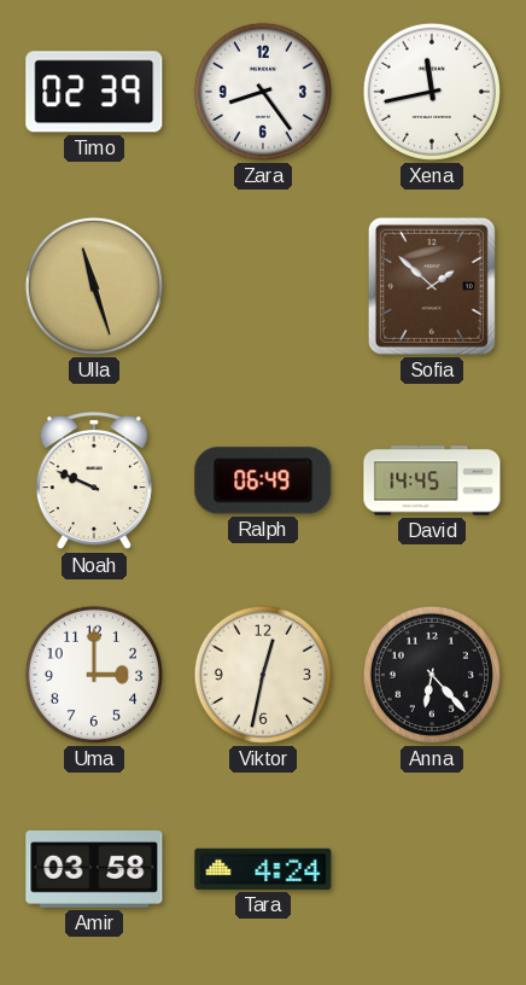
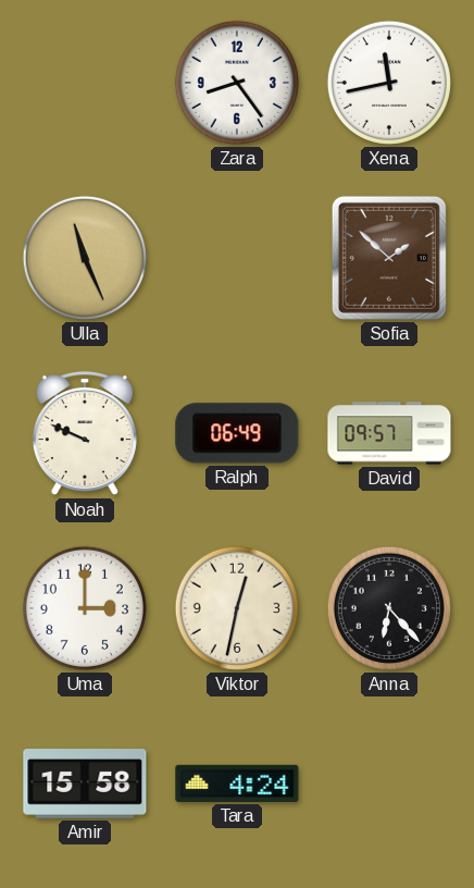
Timo: 02:39 -> none
Ulla: 11:27 -> 11:26
David: 14:45 -> 09:57
Amir: 03:58 -> 15:58
